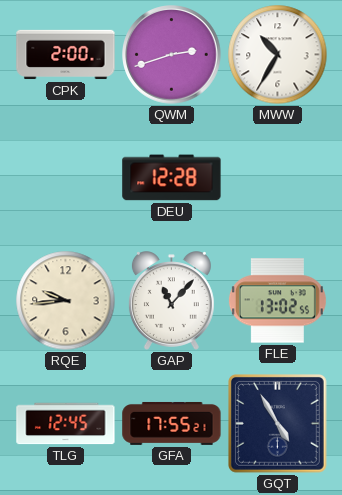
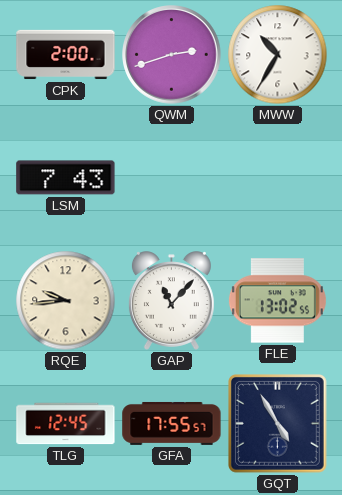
LSM: none -> 7:43
DEU: 12:28 -> none
GFA: 17:55:21 -> 17:55:57
